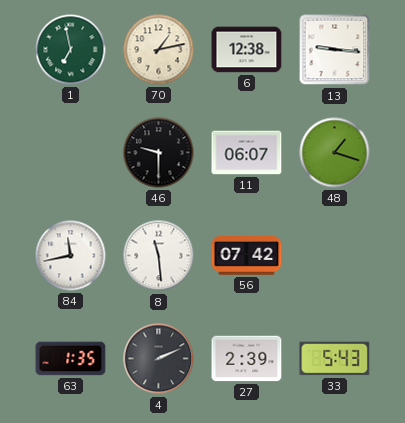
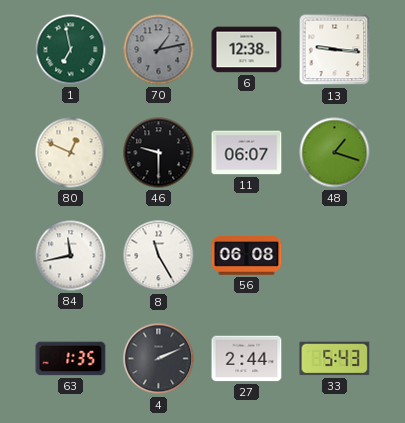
70 dial: cream -> grey
80: none -> 12:49
8: 11:29 -> 11:25
56: 07:42 -> 06:08
27: 2:39 -> 2:44
